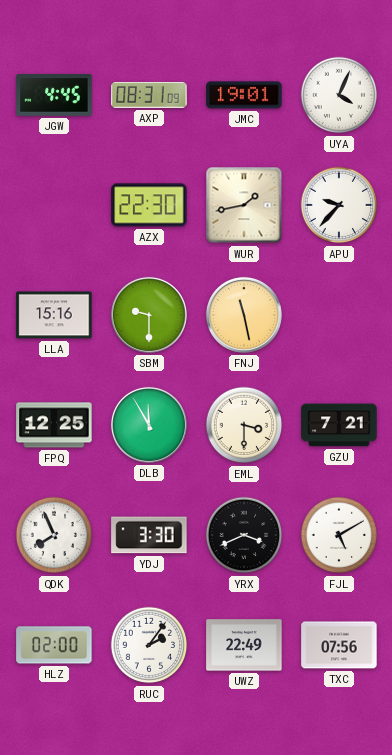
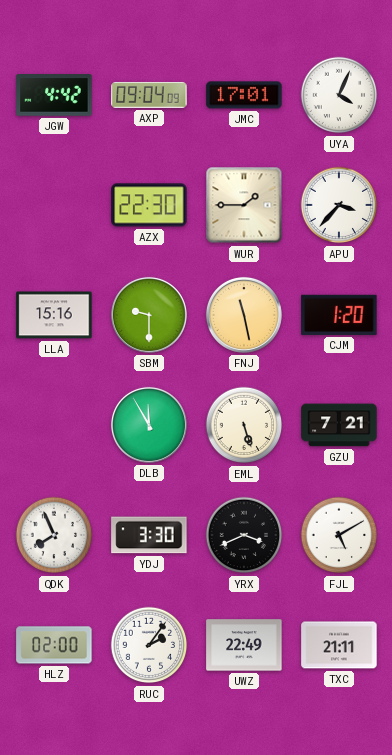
JGW: 4:45 -> 4:42
AXP: 08:31 -> 09:04
JMC: 19:01 -> 17:01
WUR: 1:43 -> 1:45
APU: 9:37 -> 3:37
CJM: none -> 1:20
FPQ: 12:25 -> none
EML: 3:30 -> 5:27
TXC: 07:56 -> 21:11
